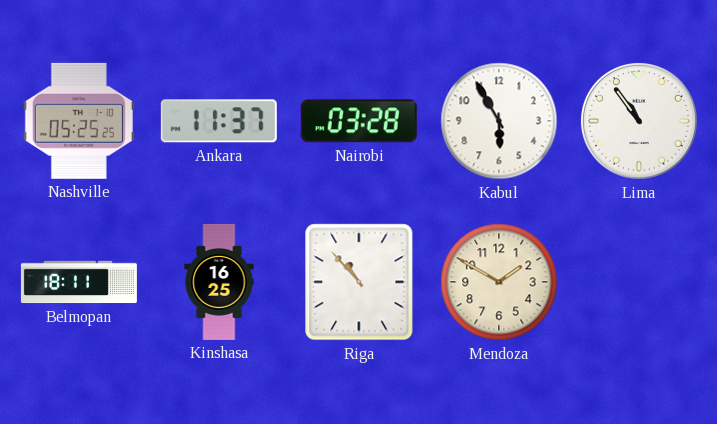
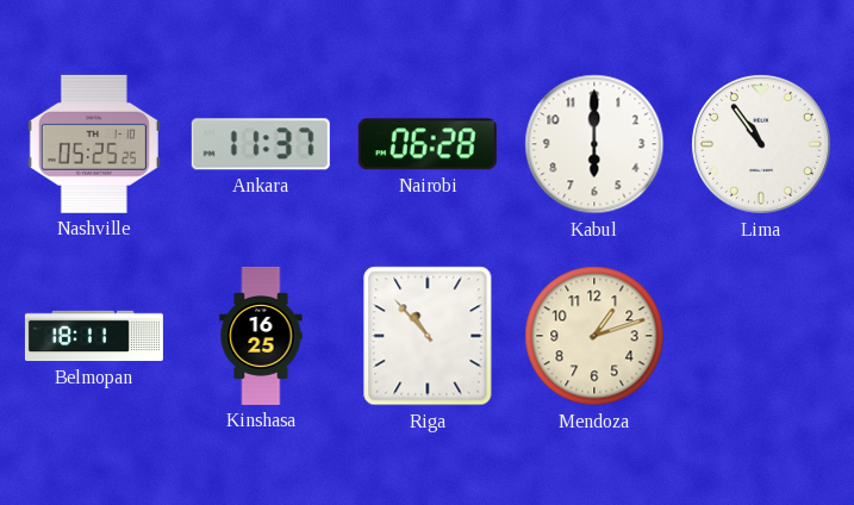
Nairobi: 03:28 -> 06:28
Kabul: 5:55 -> 6:00
Mendoza: 1:50 -> 1:12
